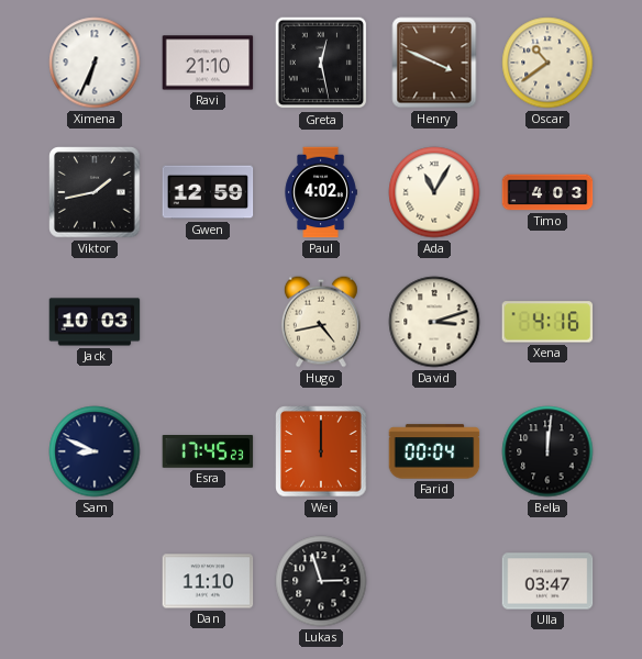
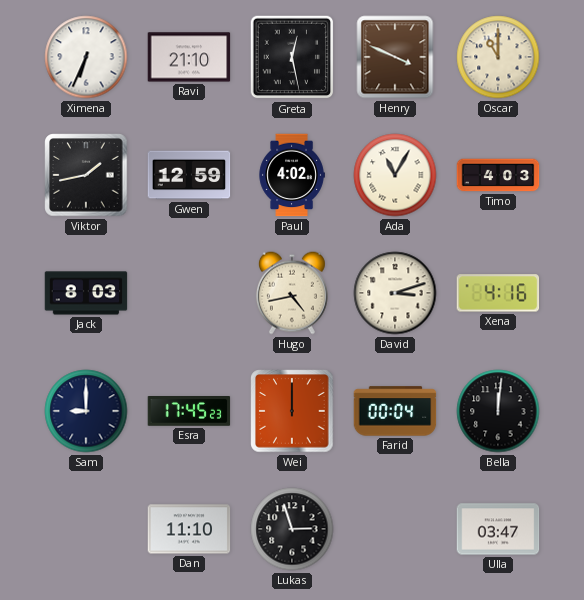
Oscar: 10:39 -> 11:00
Jack: 10:03 -> 8:03
Sam: 8:49 -> 9:00
